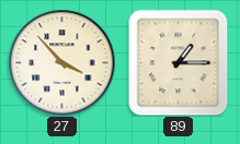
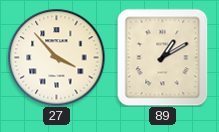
89: 1:15 -> 1:10
